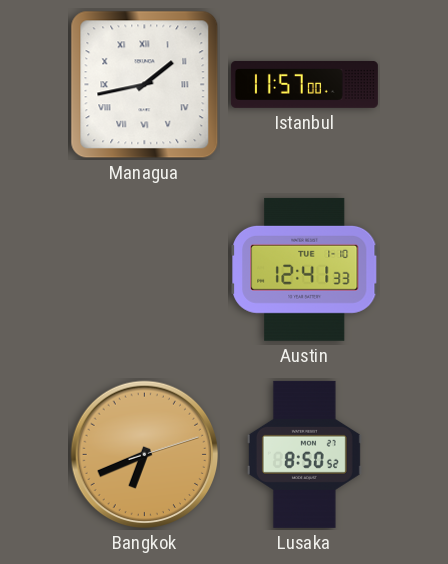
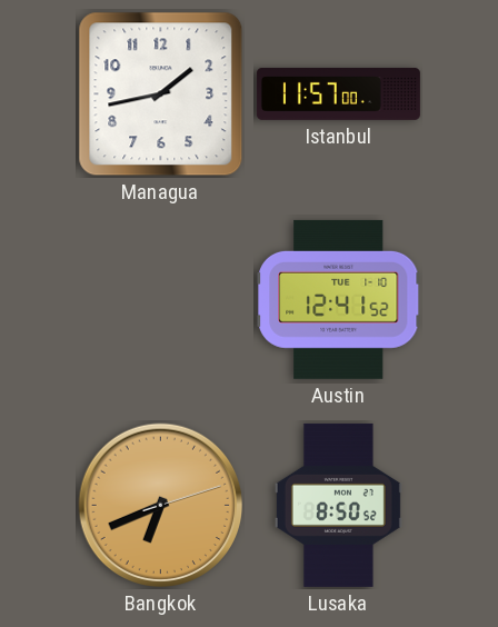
Managua numerals: Roman -> Arabic
Austin: 12:41:33 -> 12:41:52
